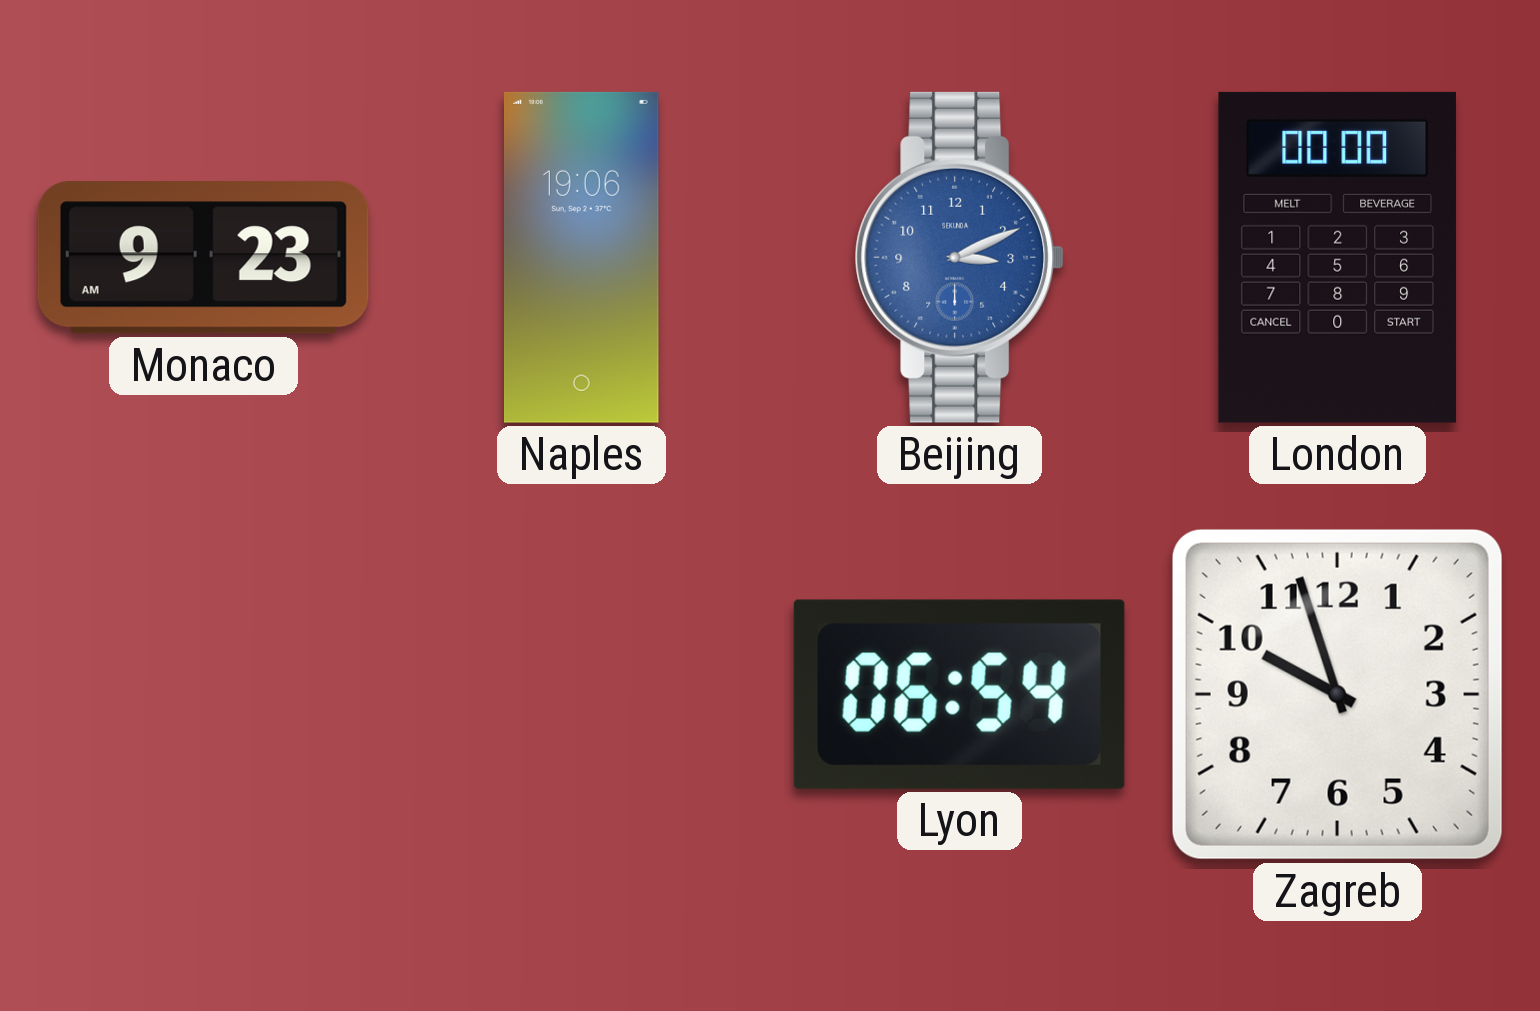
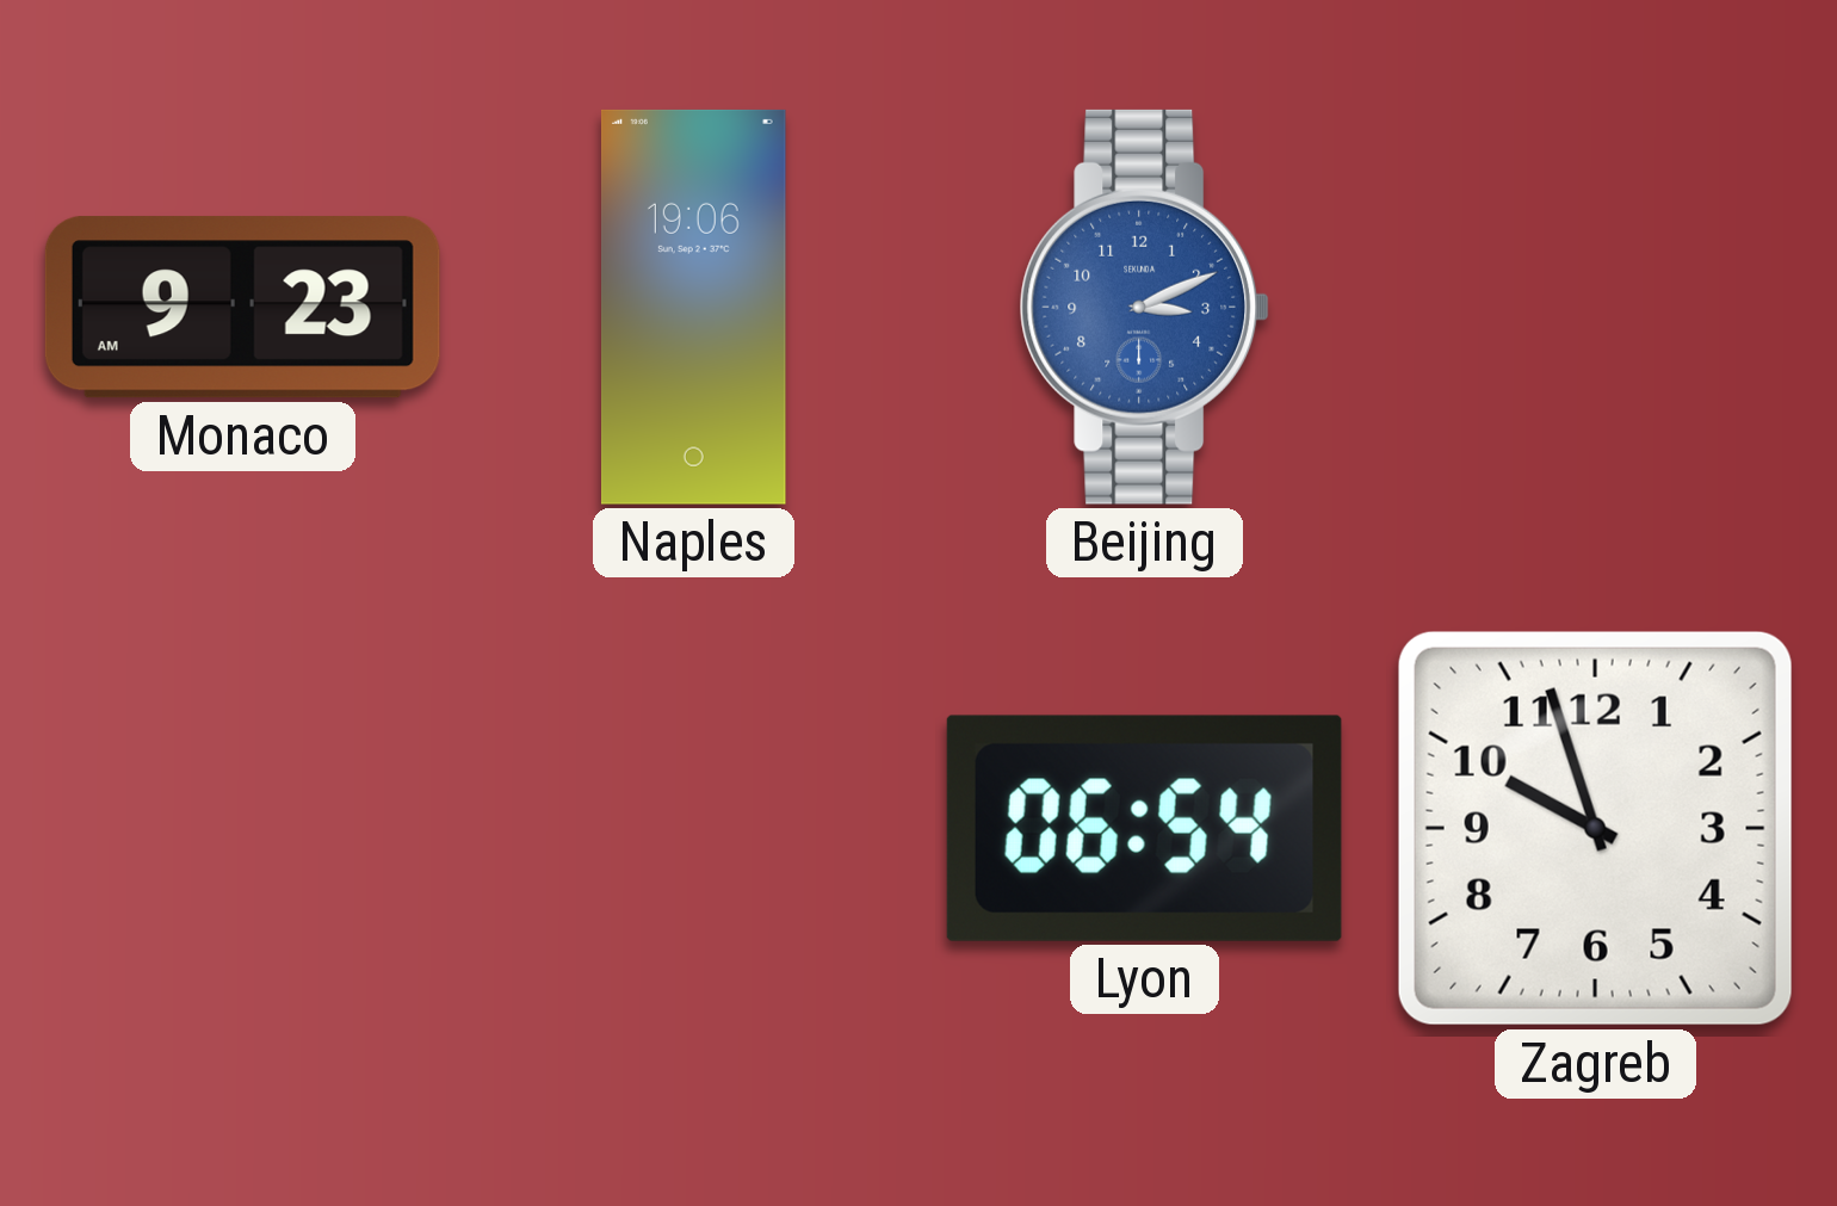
London: 00:00 -> none
